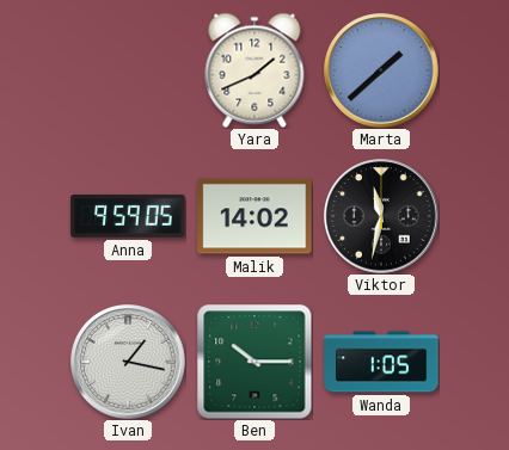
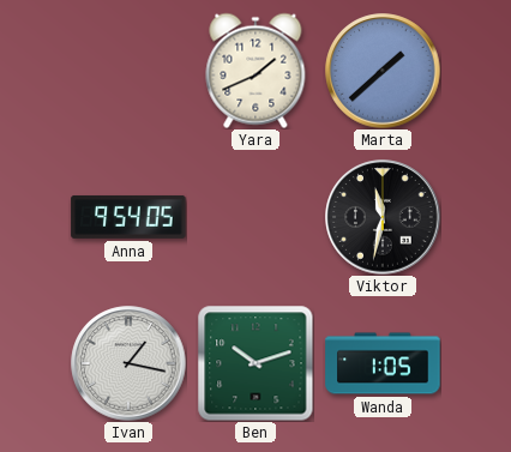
Anna: 9:59 -> 9:54
Malik: 14:02 -> none
Ben: 10:15 -> 10:12
